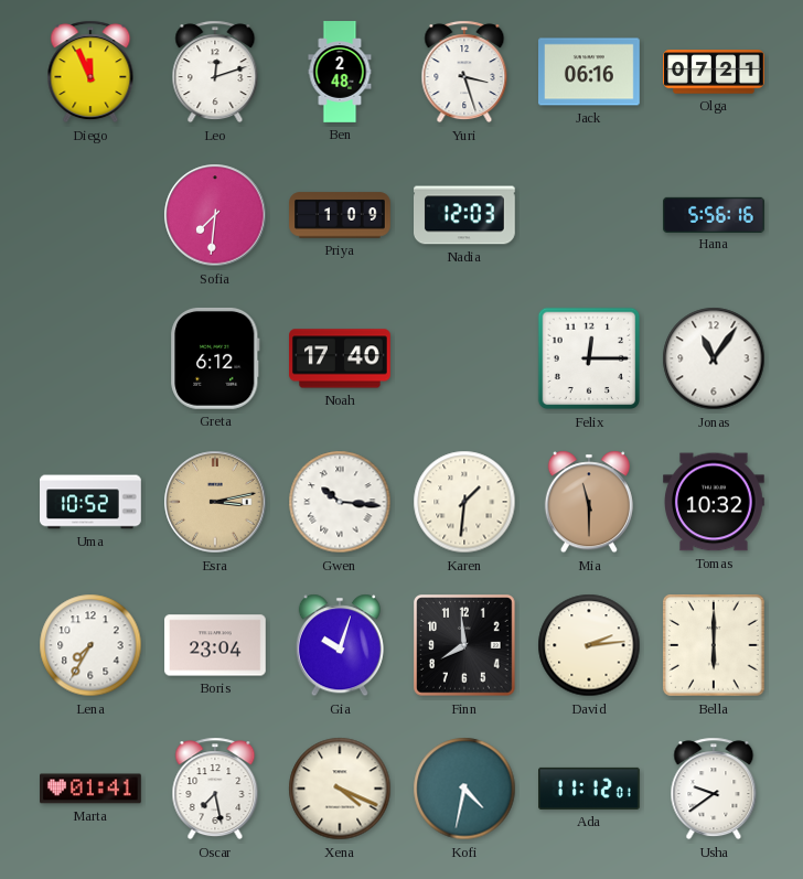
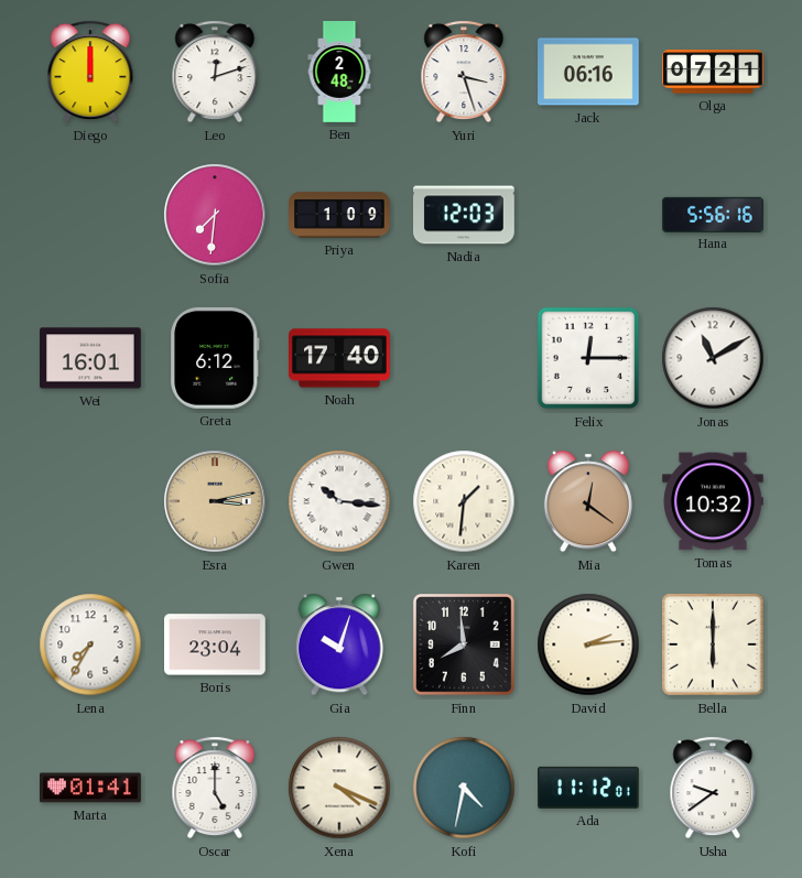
Diego: 11:56 -> 12:00
Wei: none -> 16:01
Jonas: 11:06 -> 11:10
Uma: 10:52 -> none
Mia: 11:30 -> 12:21
Oscar: 7:28 -> 5:00
